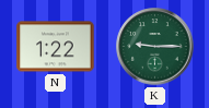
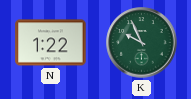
K: 9:15 -> 9:56
